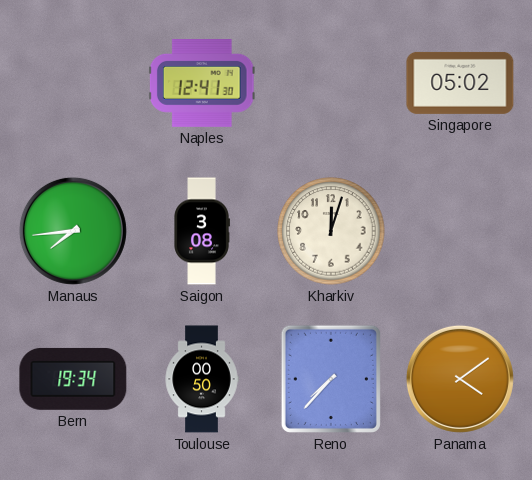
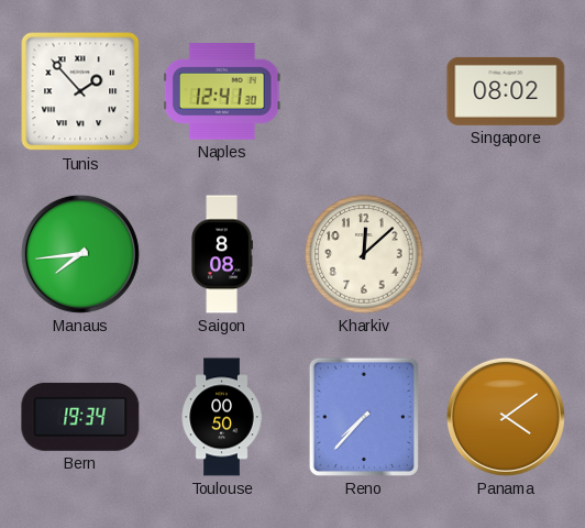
Tunis: none -> 1:53
Singapore: 05:02 -> 08:02
Saigon: 3:08 -> 8:08
Kharkiv: 12:03 -> 12:08
